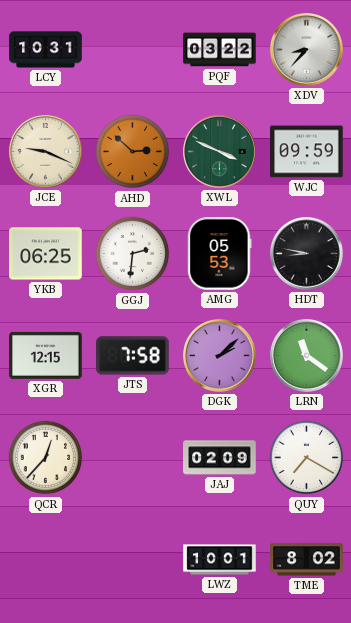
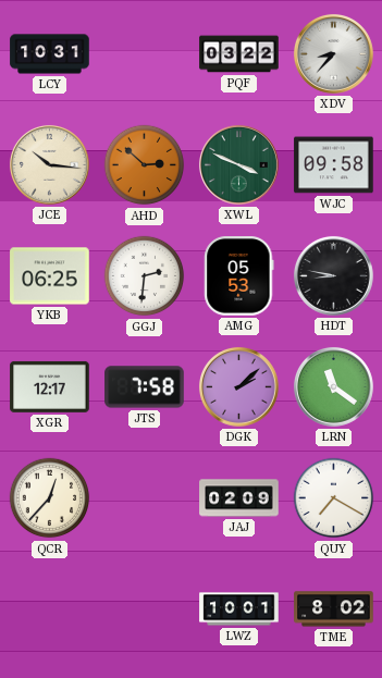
JCE: 9:19 -> 10:16
WJC: 09:59 -> 09:58
XGR: 12:15 -> 12:17
